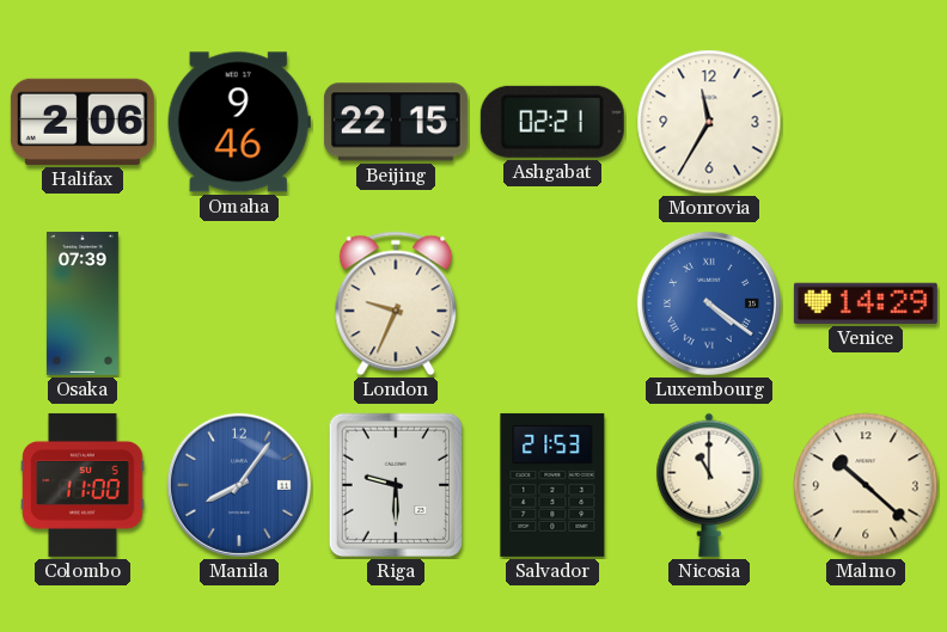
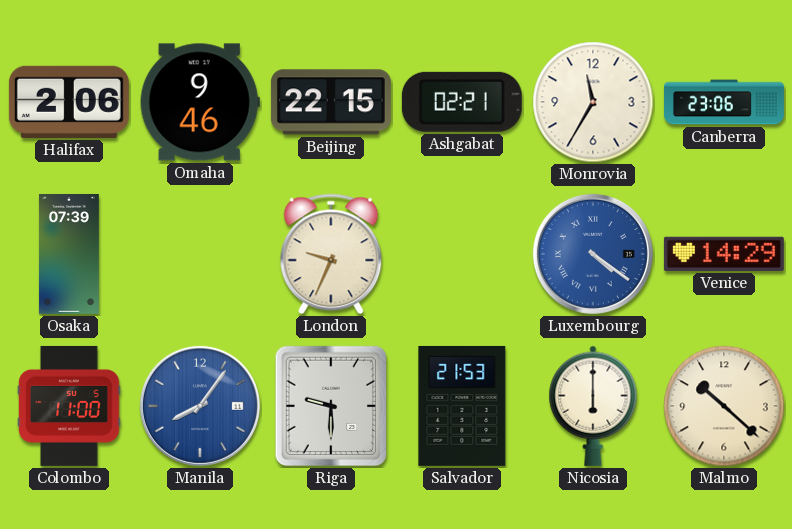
Canberra: none -> 23:06
Nicosia: 11:00 -> 6:00
